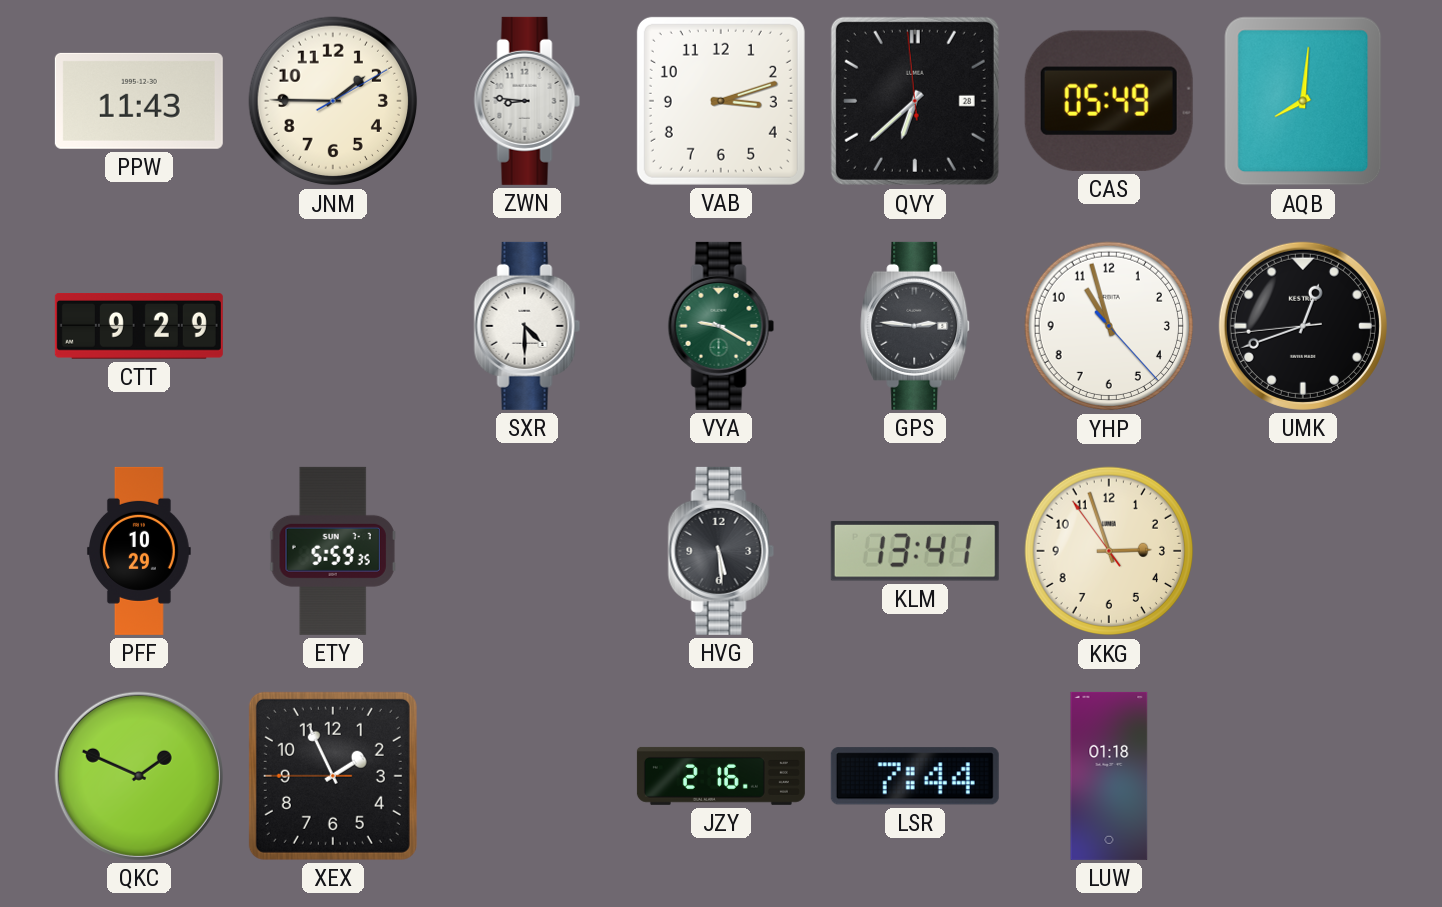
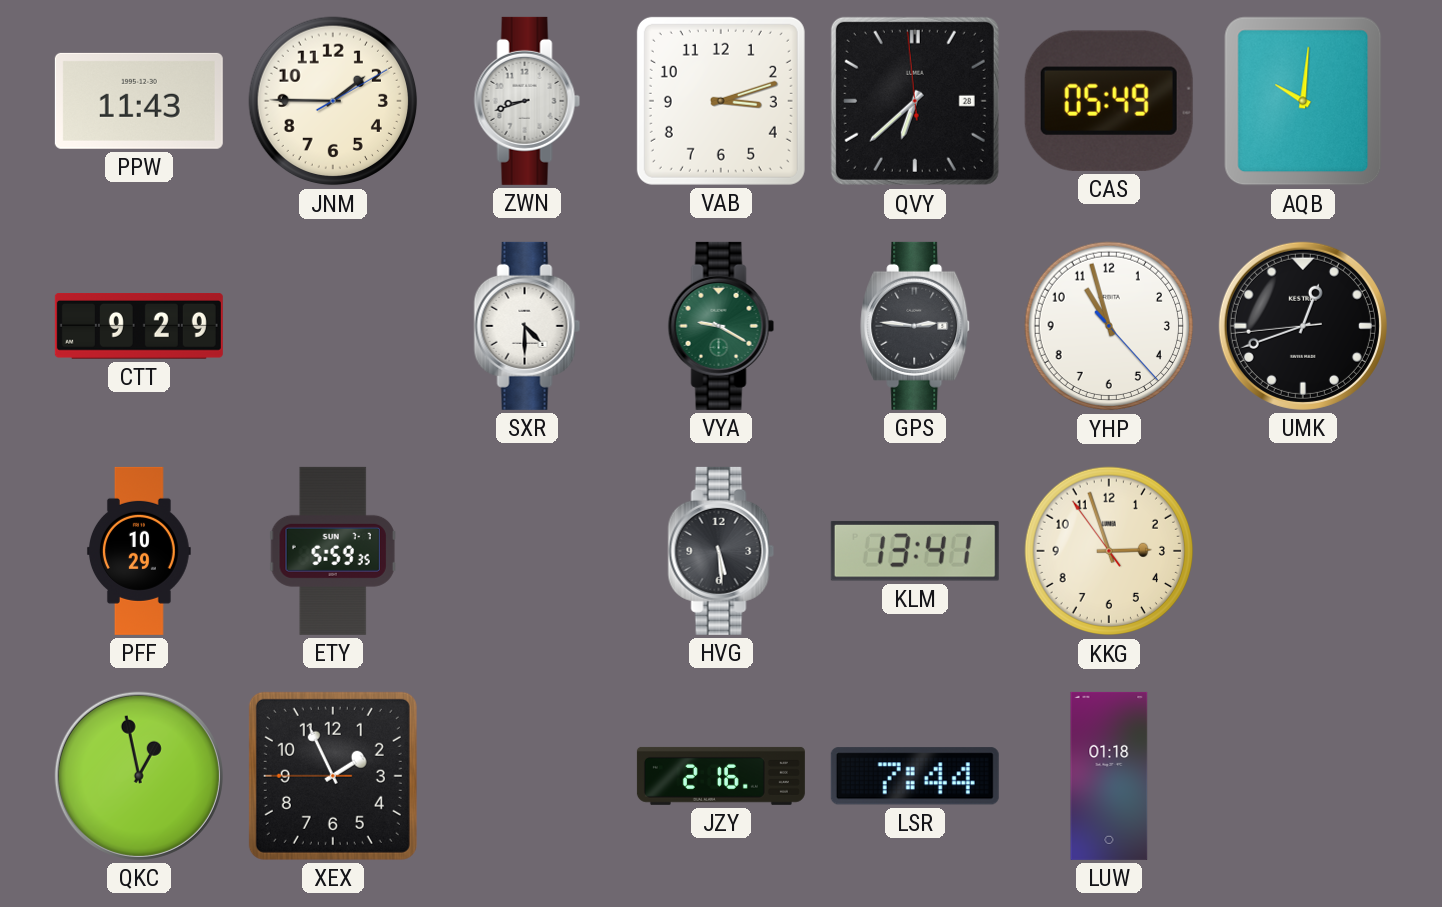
ZWN: 8:46 -> 8:42
AQB: 8:01 -> 10:01
QKC: 1:49 -> 12:58
